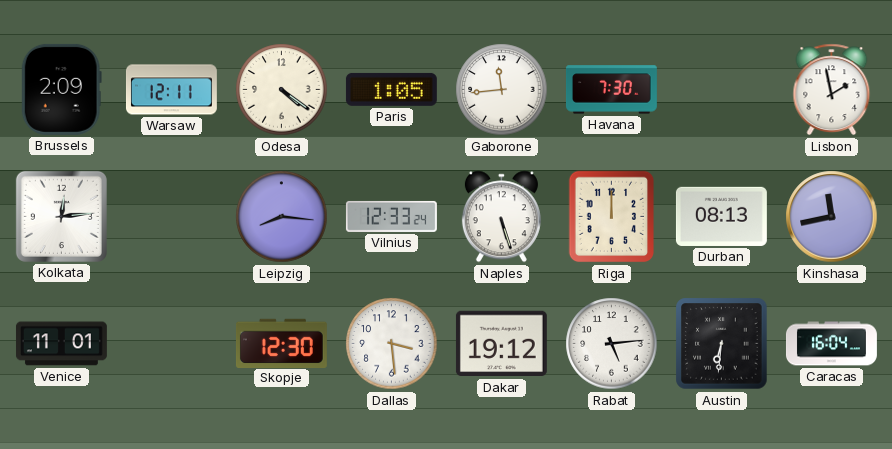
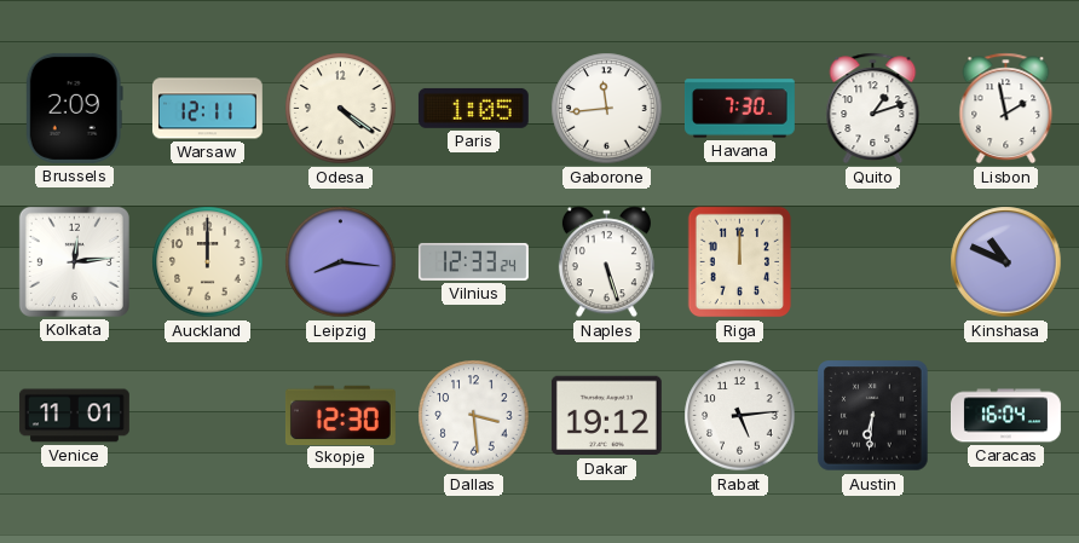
Quito: none -> 1:12
Auckland: none -> 12:00
Durban: 08:13 -> none
Kinshasa: 11:43 -> 10:49
